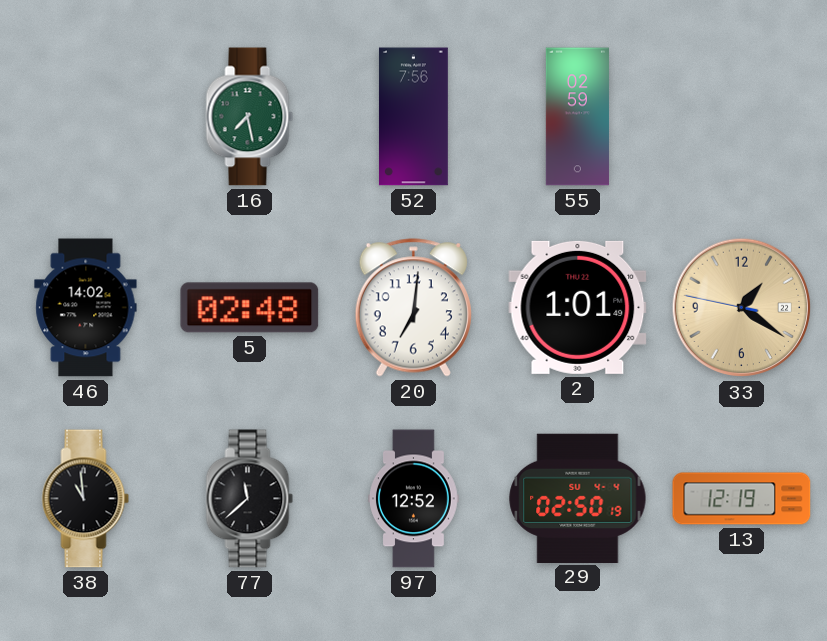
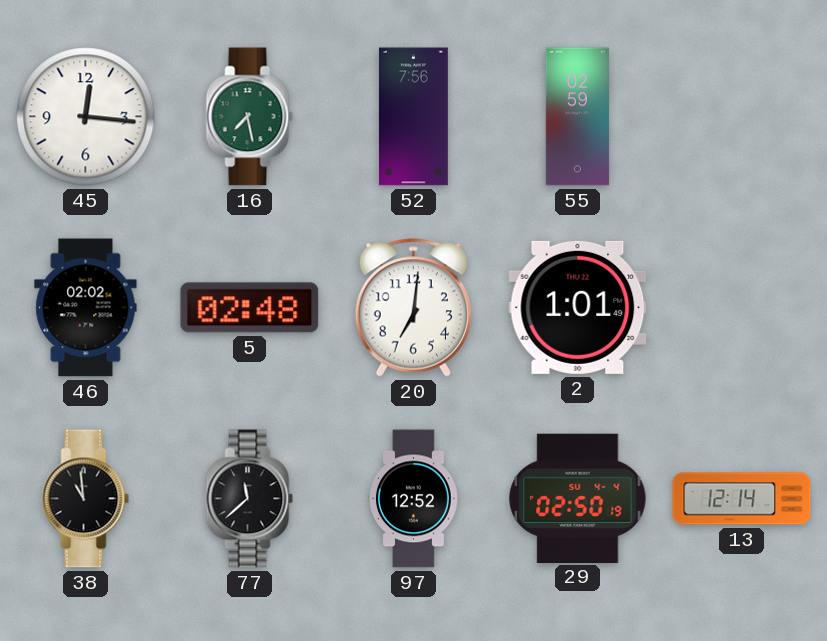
45: none -> 12:16
46: 14:02 -> 02:02
33: 1:20 -> none
13: 12:19 -> 12:14
